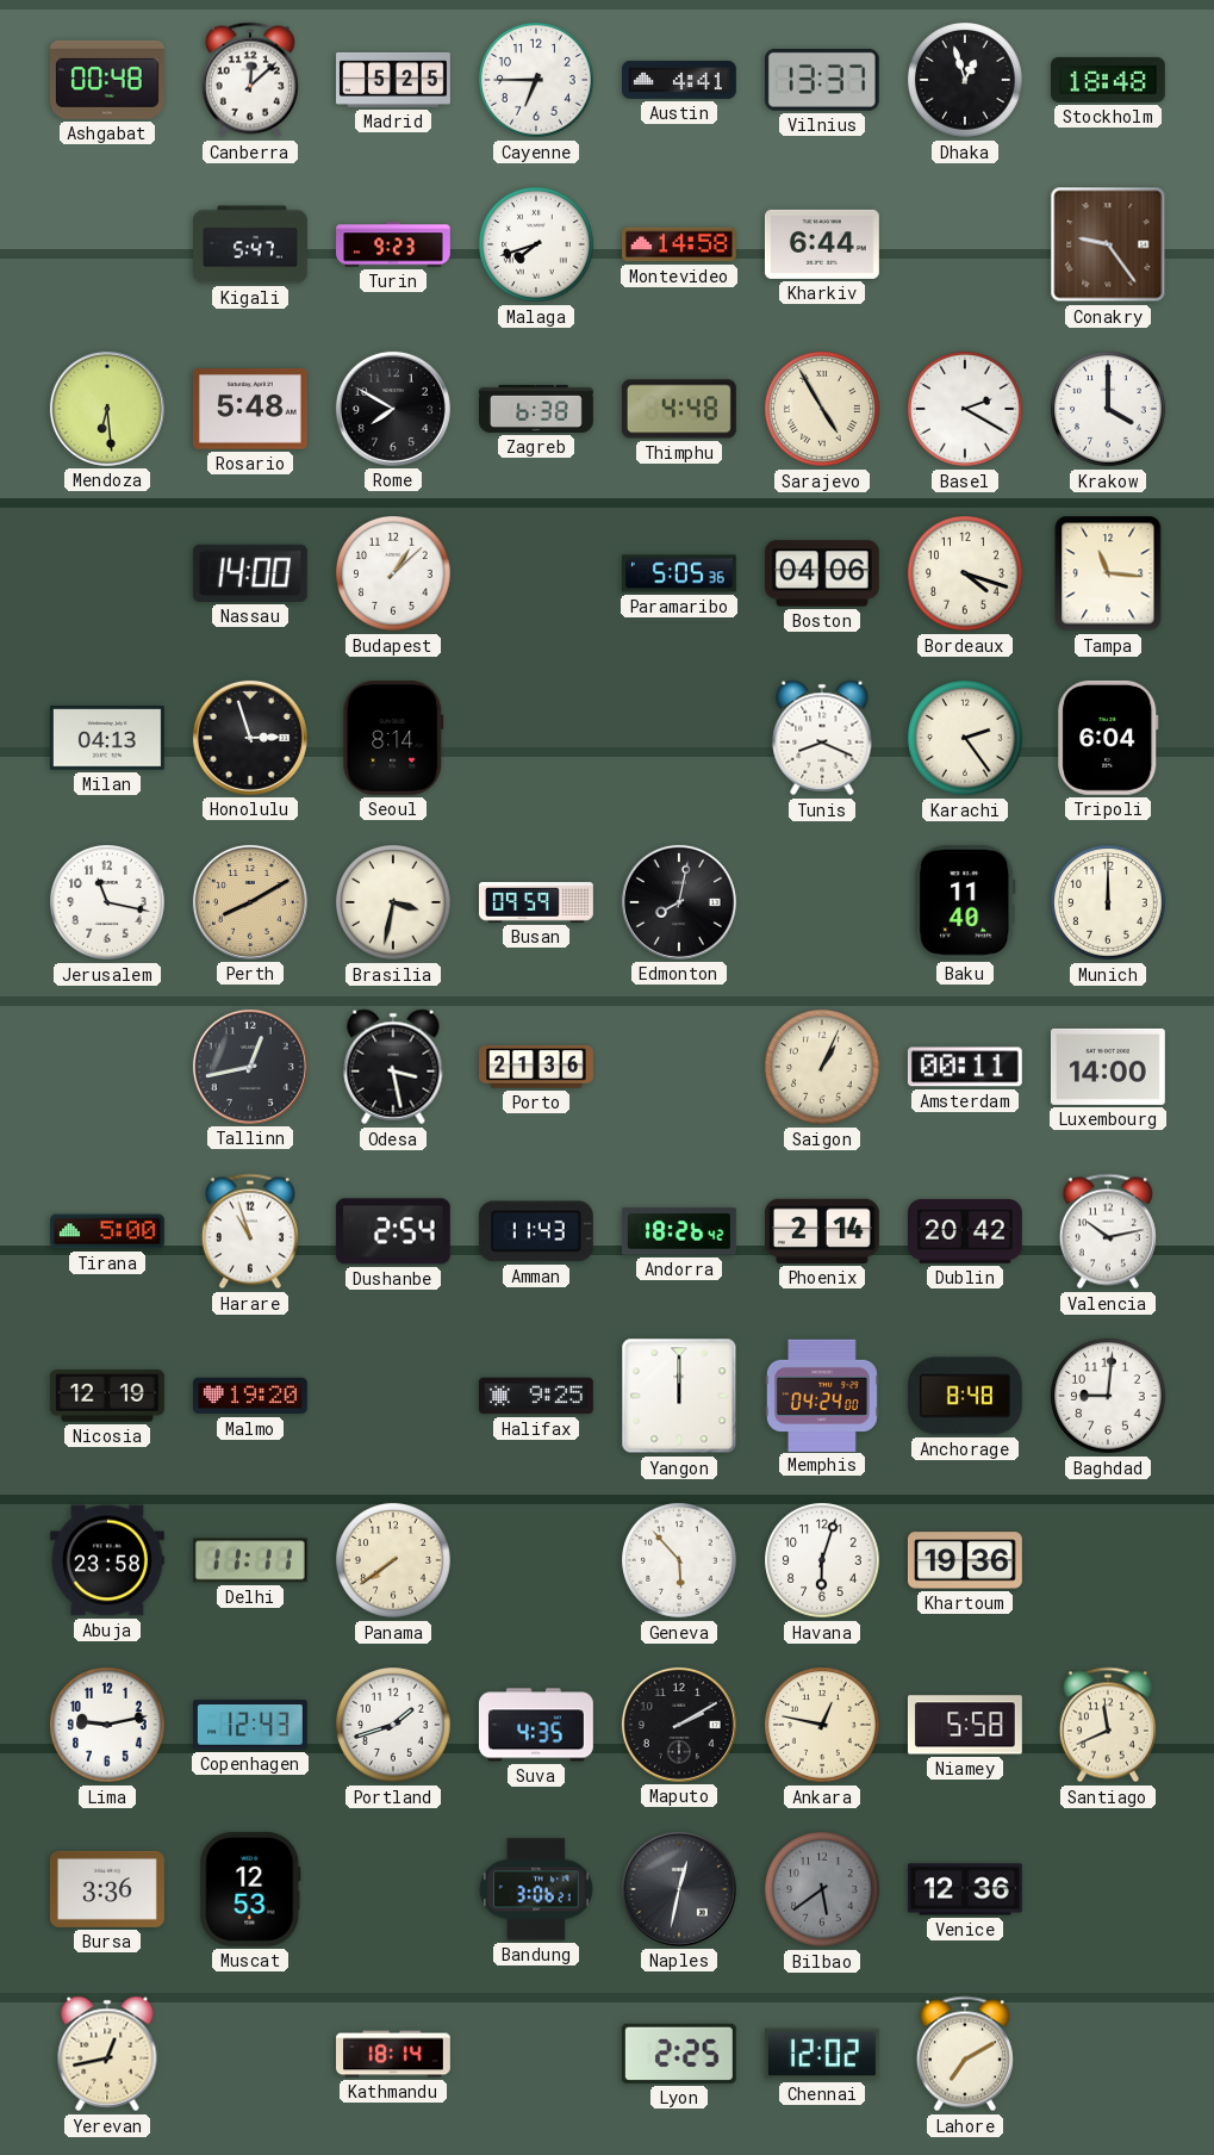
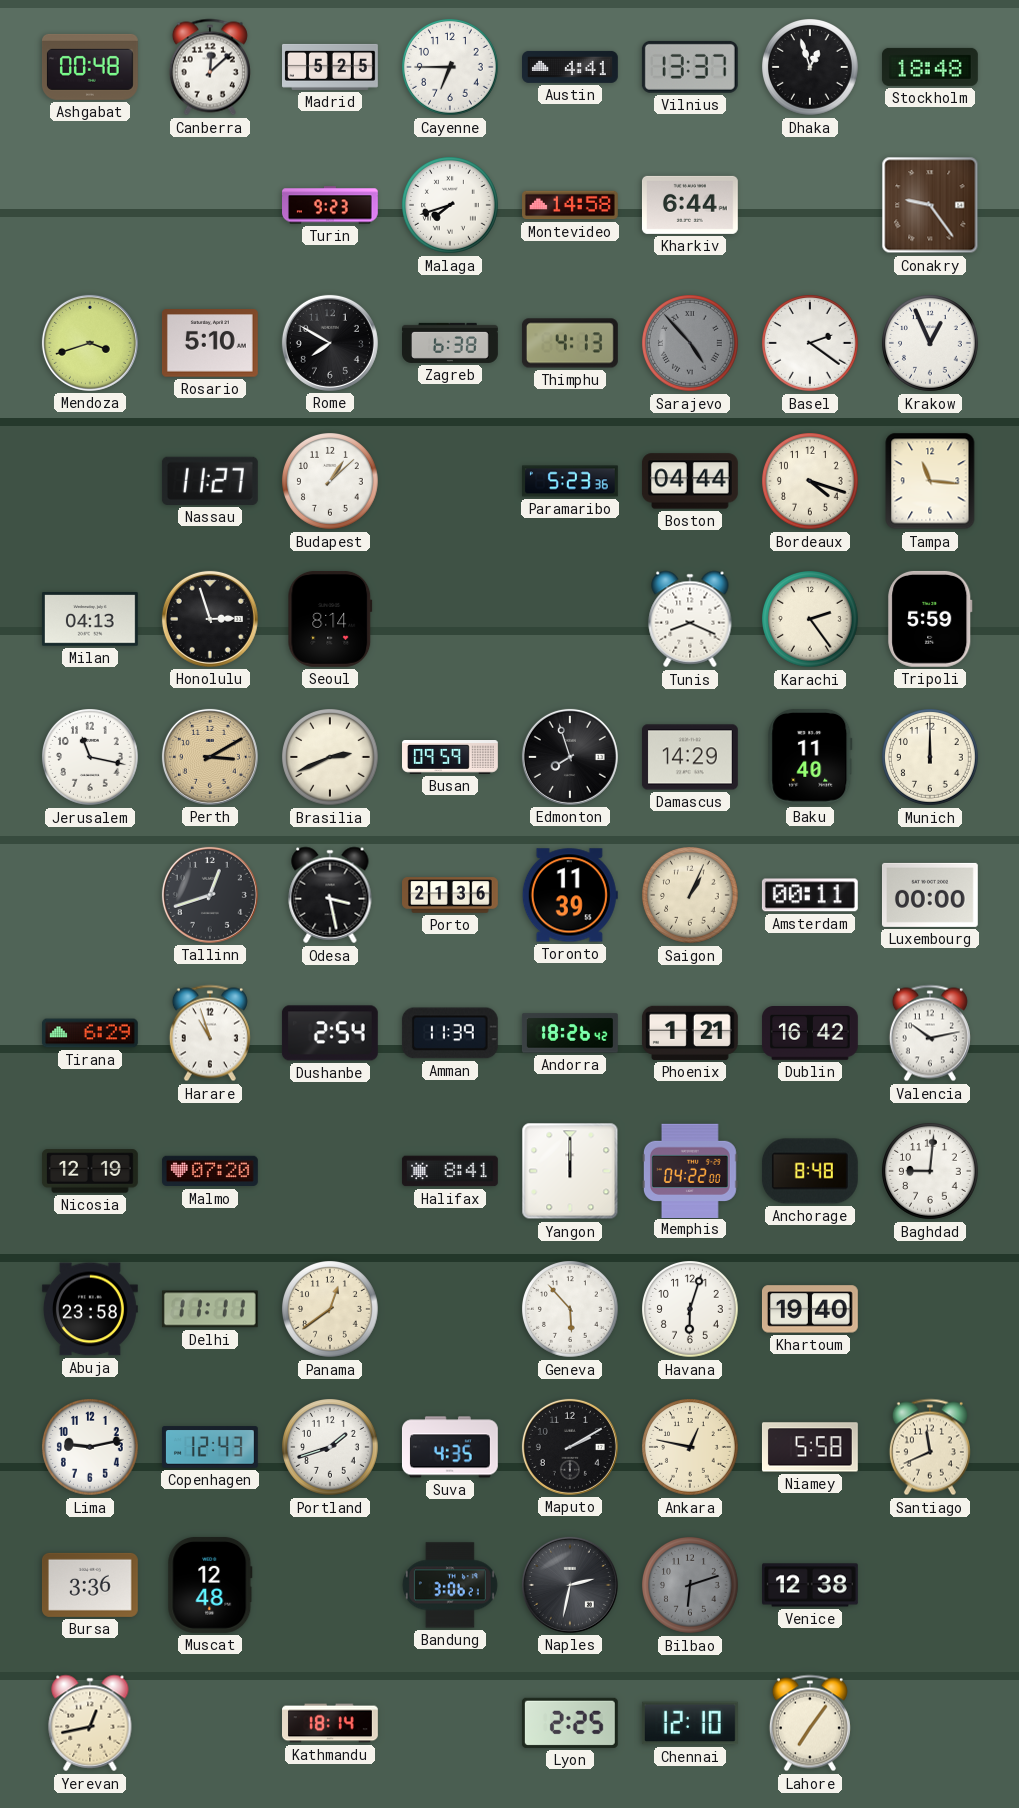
Kigali: 5:47 -> none
Mendoza: 6:29 -> 3:42
Rosario: 5:48 -> 5:10
Thimphu: 4:48 -> 4:13
Sarajevo: 4:55 -> 4:53
Sarajevo dial: cream -> grey
Basel: 2:20 -> 2:21
Krakow: 4:00 -> 12:56
Nassau: 14:00 -> 11:27
Paramaribo: 5:05 -> 5:23
Boston: 04:06 -> 04:44
Tripoli: 6:04 -> 5:59
Perth: 8:10 -> 3:10
Brasilia: 3:32 -> 2:41
Edmonton: 8:02 -> 7:57
Damascus: none -> 14:29
Tallinn: 12:43 -> 12:42
Toronto: none -> 11:39
Luxembourg: 14:00 -> 00:00
Tirana: 5:00 -> 6:29
Amman: 11:43 -> 11:39
Phoenix: 2:14 -> 1:21
Dublin: 20:42 -> 16:42
Malmo: 19:20 -> 07:20
Halifax: 9:25 -> 8:41
Memphis: 04:24 -> 04:22
Panama: 7:39 -> 12:39
Khartoum: 19:36 -> 19:40
Muscat: 12:53 -> 12:48
Naples: 12:32 -> 2:32
Bilbao: 5:39 -> 6:12
Venice: 12:36 -> 12:38
Chennai: 12:02 -> 12:10
Lahore: 7:10 -> 7:06
